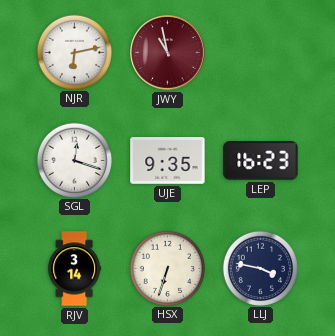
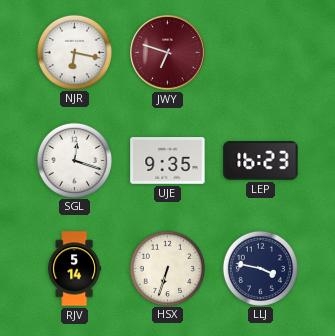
NJR: 6:13 -> 6:17
JWY: 10:58 -> 6:48
RJV: 3:14 -> 5:14
